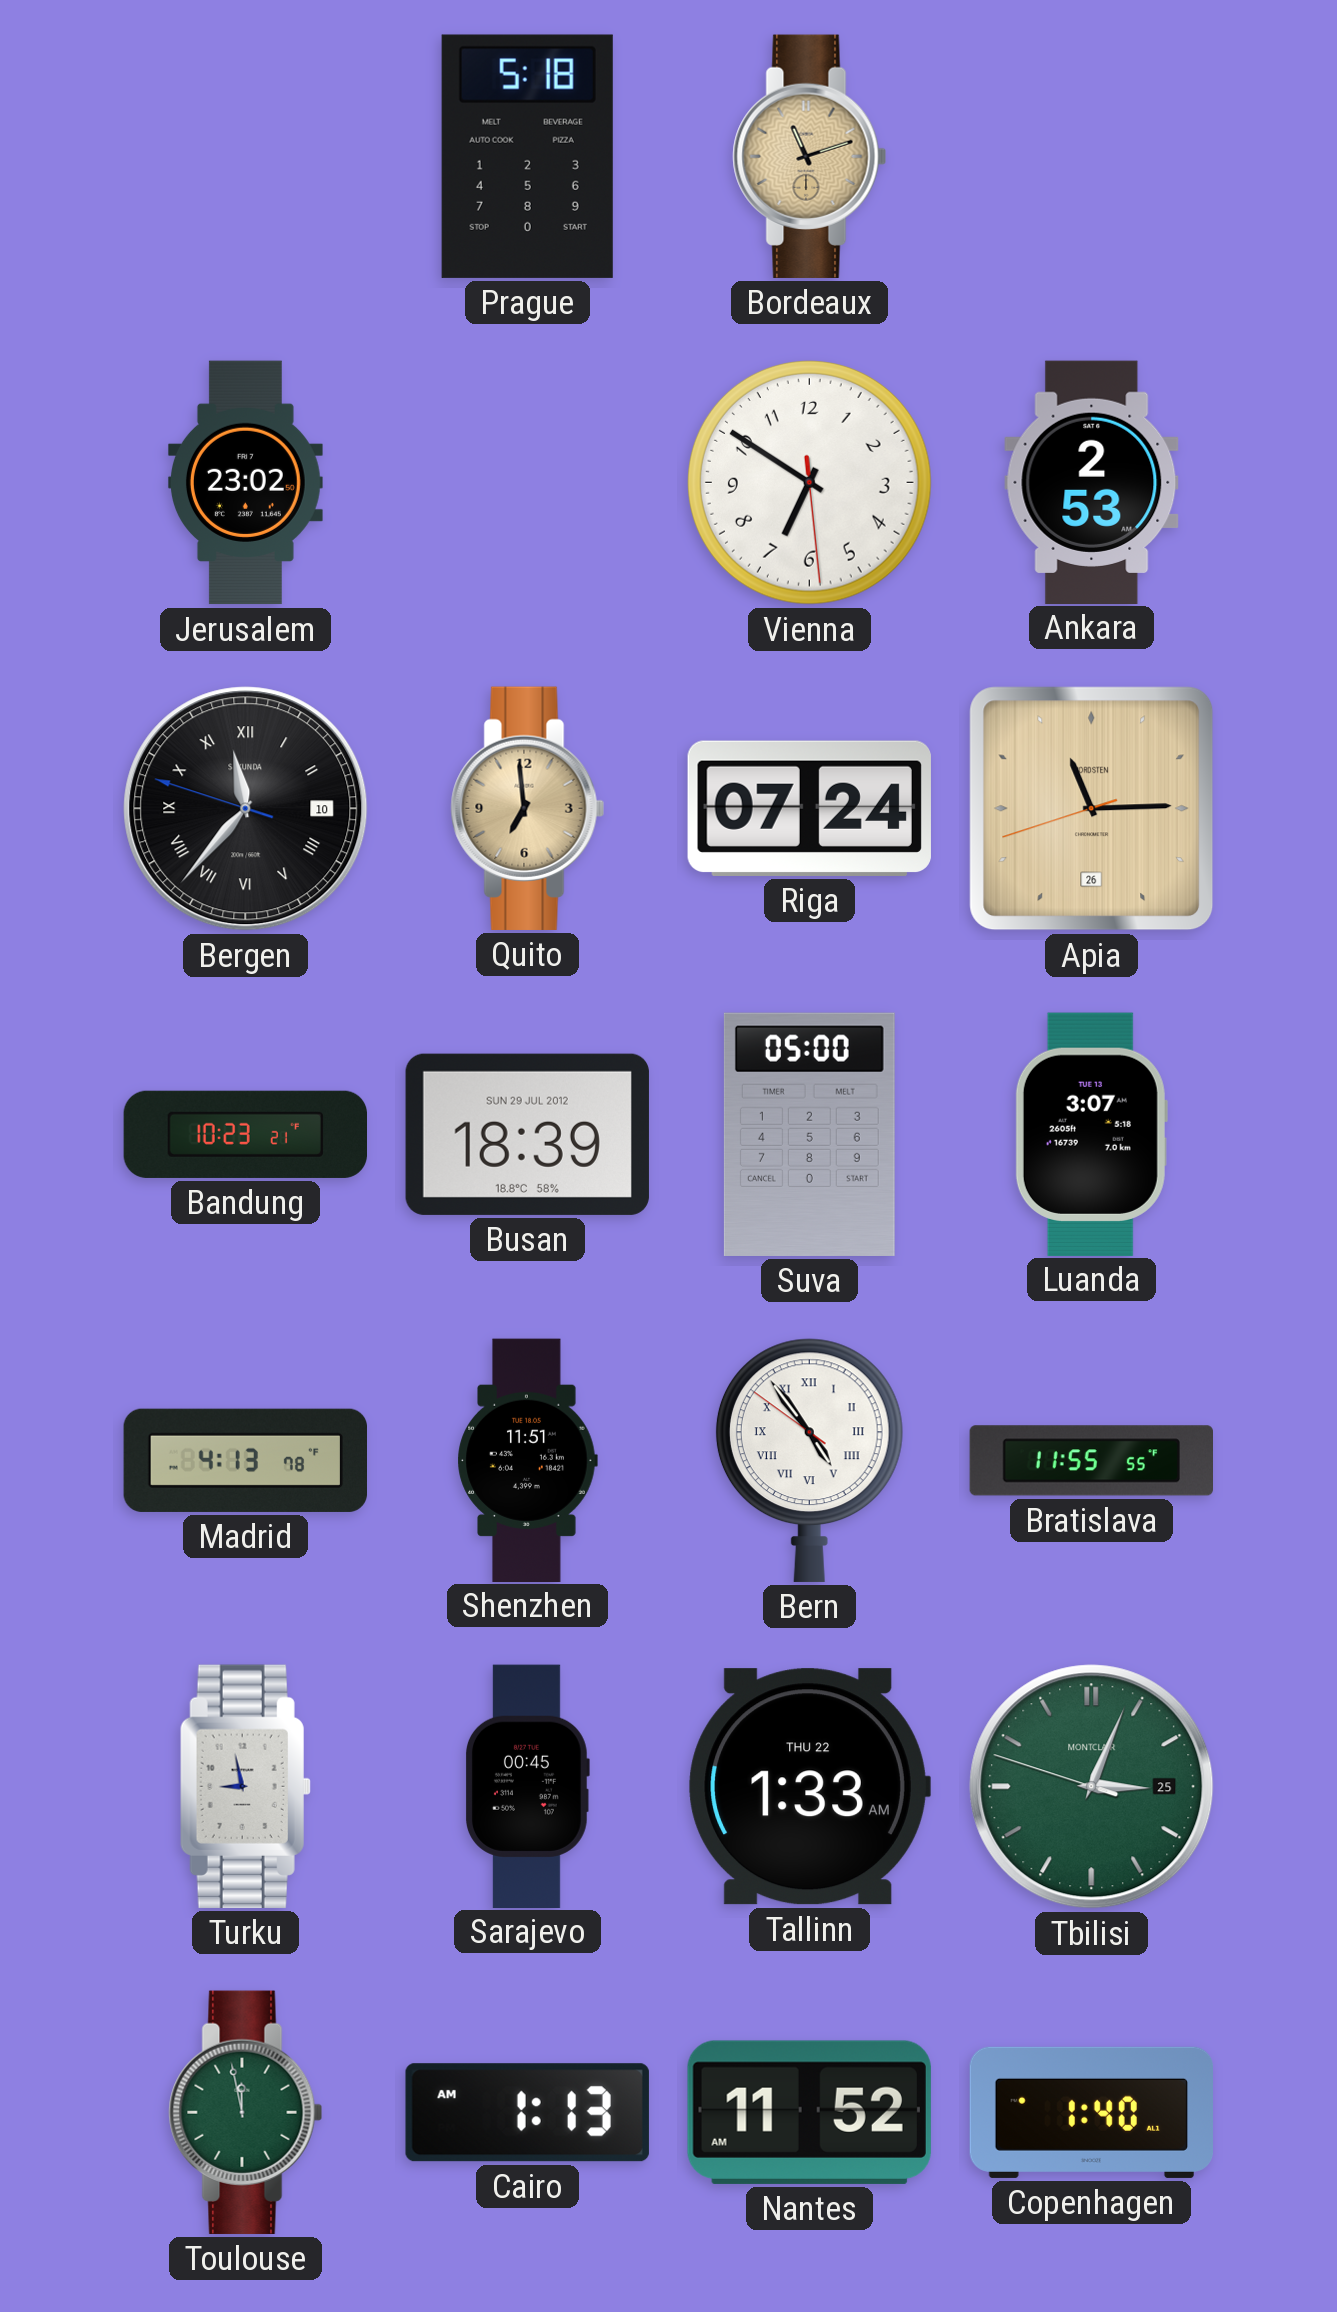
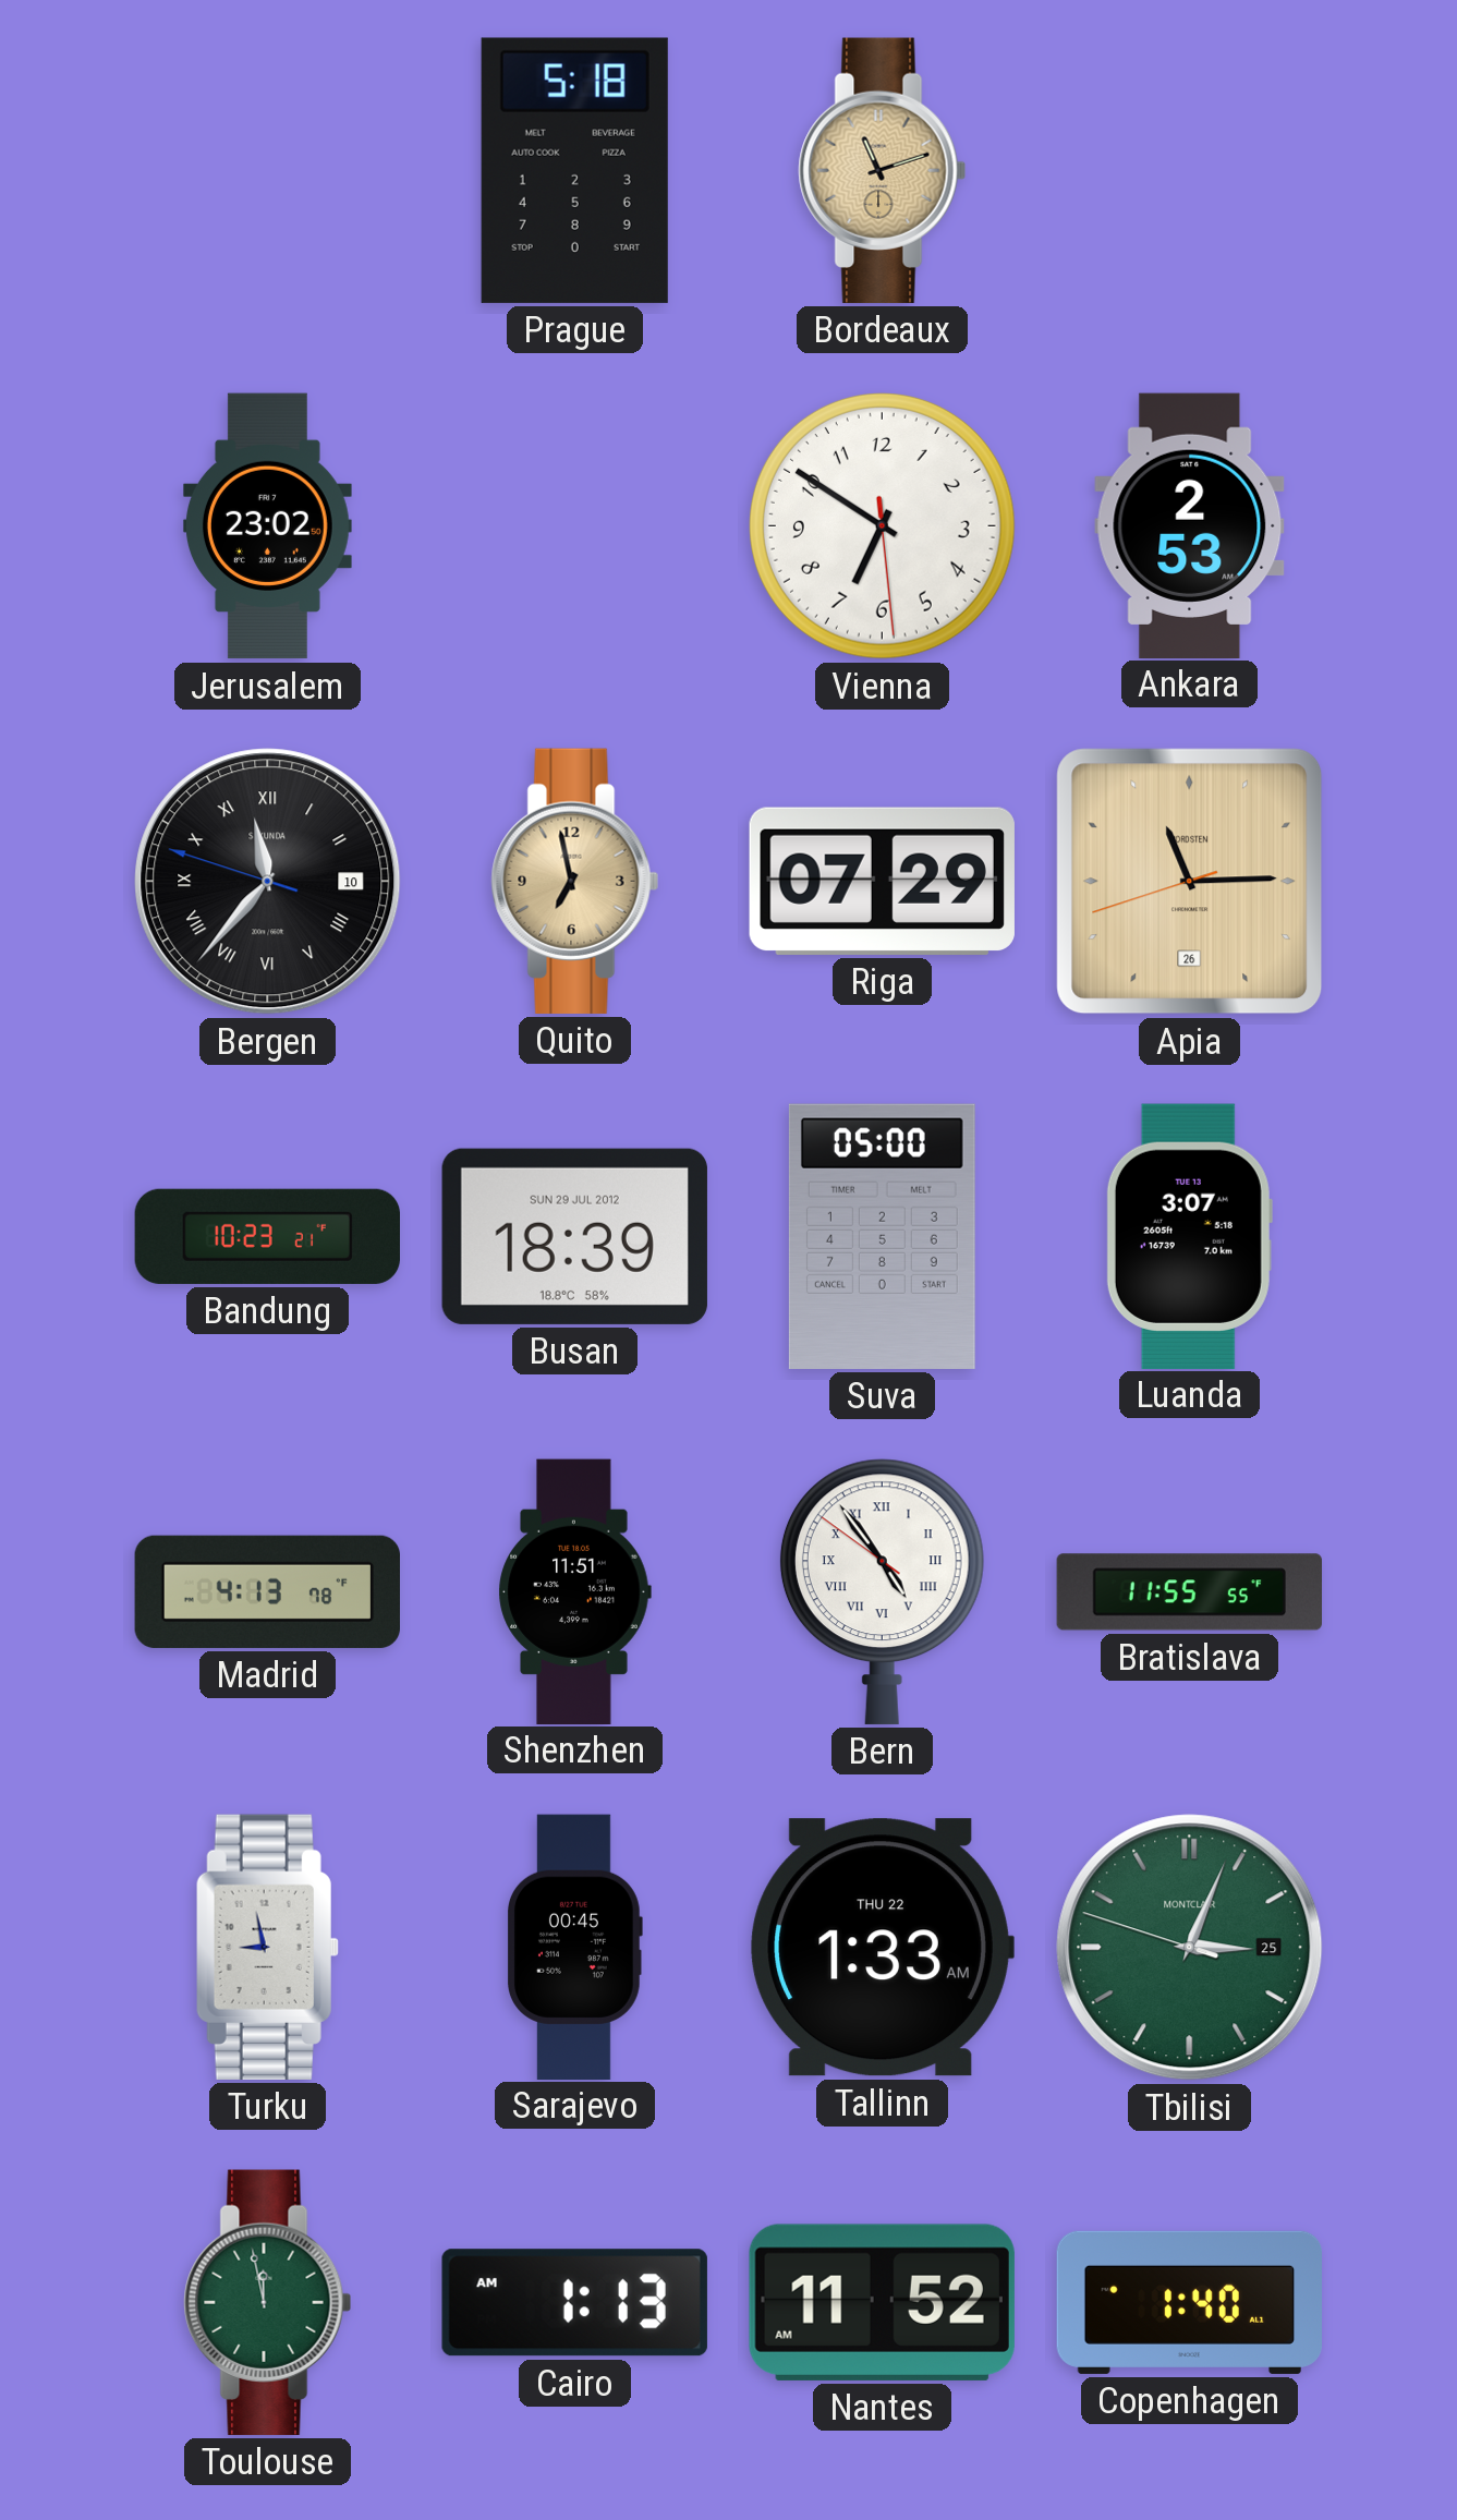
Quito: 6:59 -> 6:58
Riga: 07:24 -> 07:29
